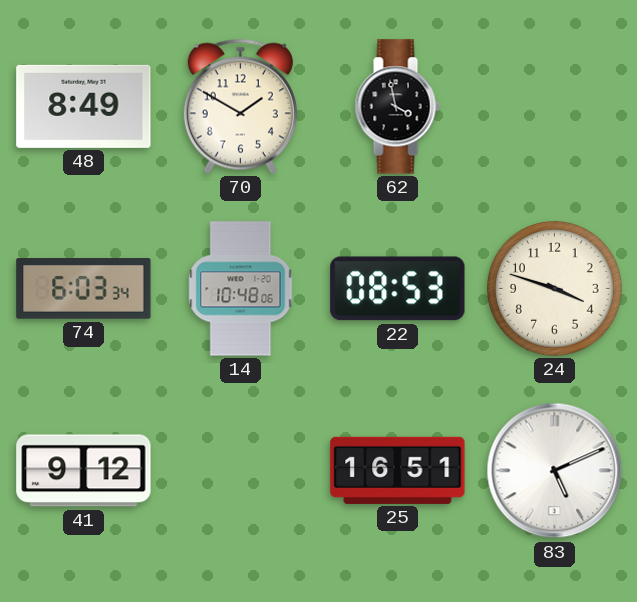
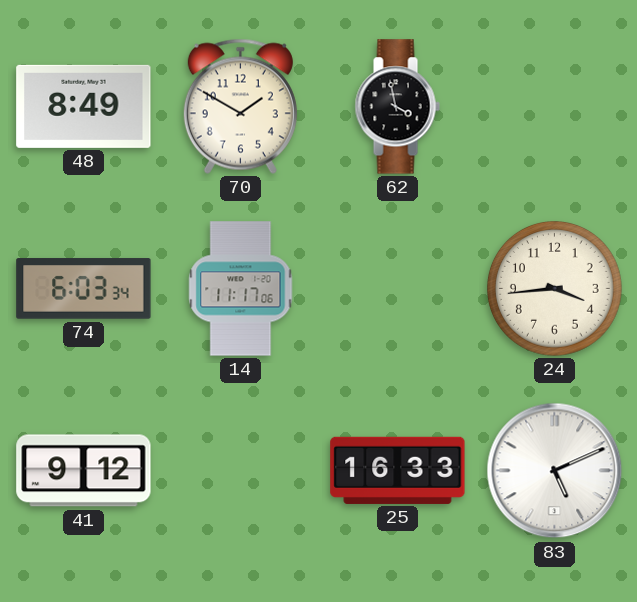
14: 10:48 -> 11:17
22: 08:53 -> none
24: 3:48 -> 3:44
25: 16:51 -> 16:33
